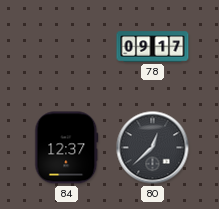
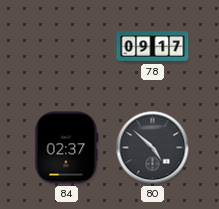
84: 12:37 -> 02:37
80: 12:38 -> 4:52
